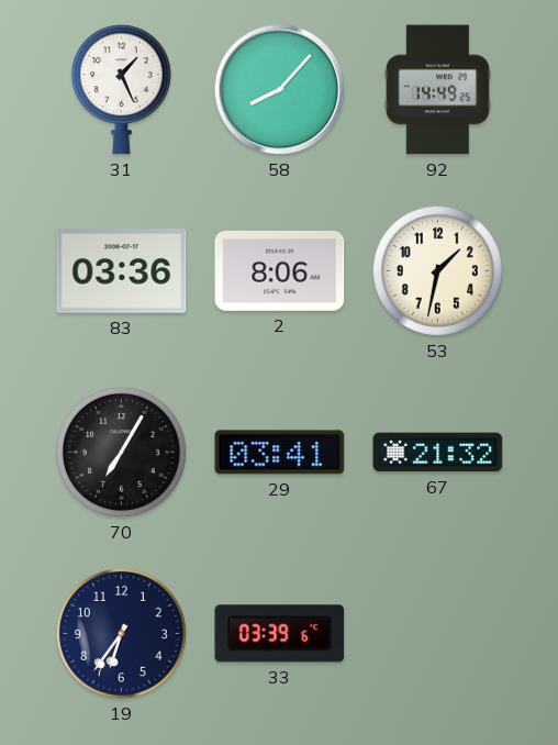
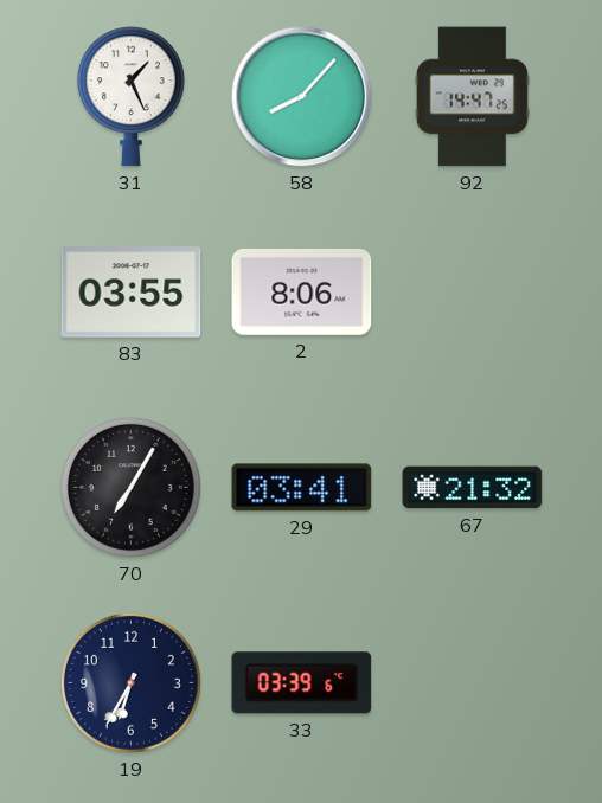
92: 14:49 -> 14:47
83: 03:36 -> 03:55
53: 1:32 -> none
19: 6:36 -> 6:35
